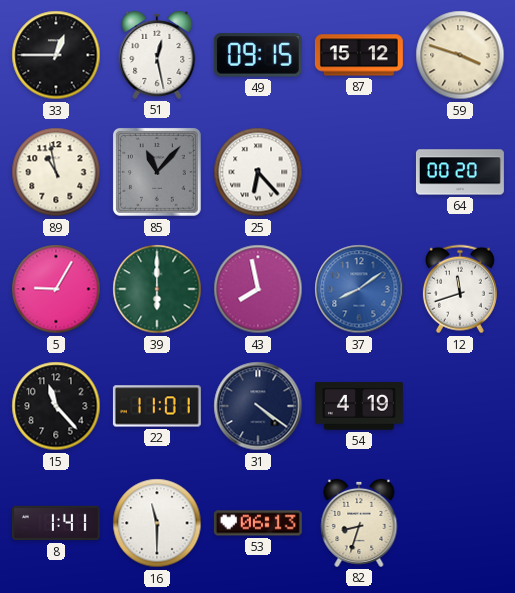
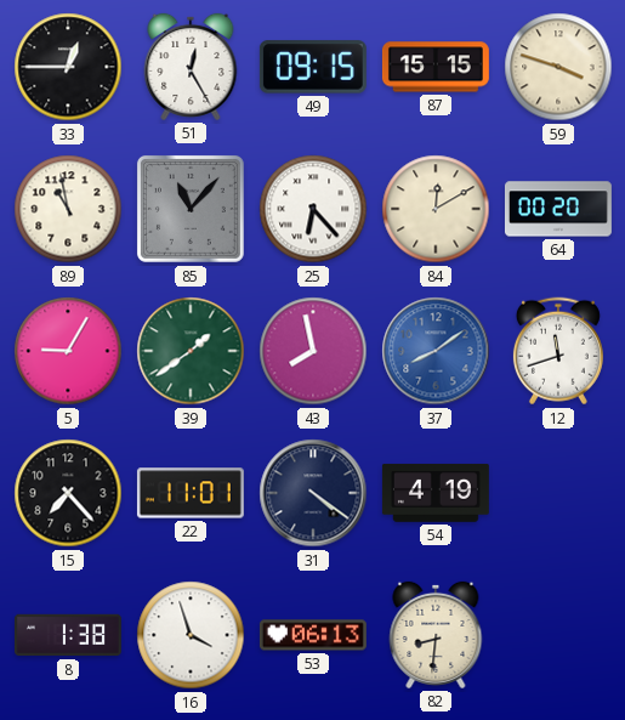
51: 12:28 -> 12:25
87: 15:12 -> 15:15
84: none -> 12:10
39: 6:00 -> 1:39
15: 11:23 -> 7:23
8: 1:41 -> 1:38
16: 11:30 -> 3:57
82: 8:33 -> 8:31
